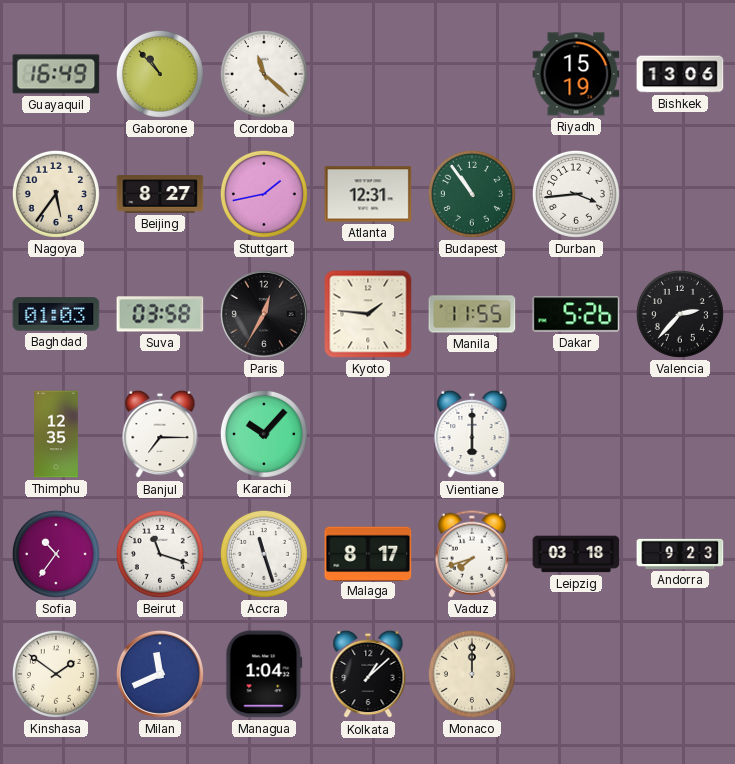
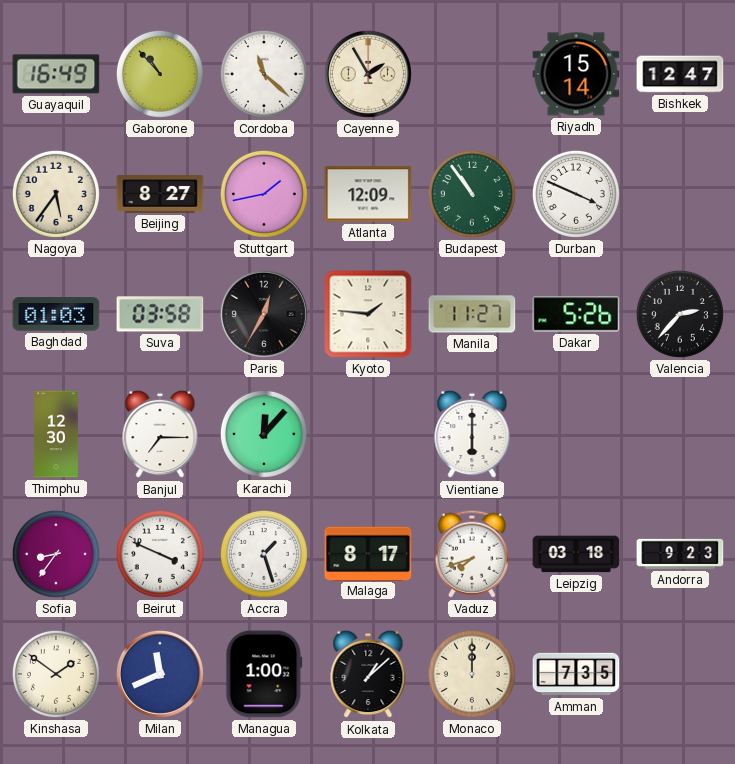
Cayenne: none -> 1:55
Riyadh: 15:19 -> 15:14
Bishkek: 13:06 -> 12:47
Atlanta: 12:31 -> 12:09
Durban: 3:44 -> 3:49
Manila: 11:55 -> 11:27
Thimphu: 12:35 -> 12:30
Karachi: 10:07 -> 12:07
Sofia: 10:36 -> 8:36
Beirut: 11:18 -> 3:49
Accra: 11:27 -> 1:27
Managua: 1:04 -> 1:00
Amman: none -> 7:35
